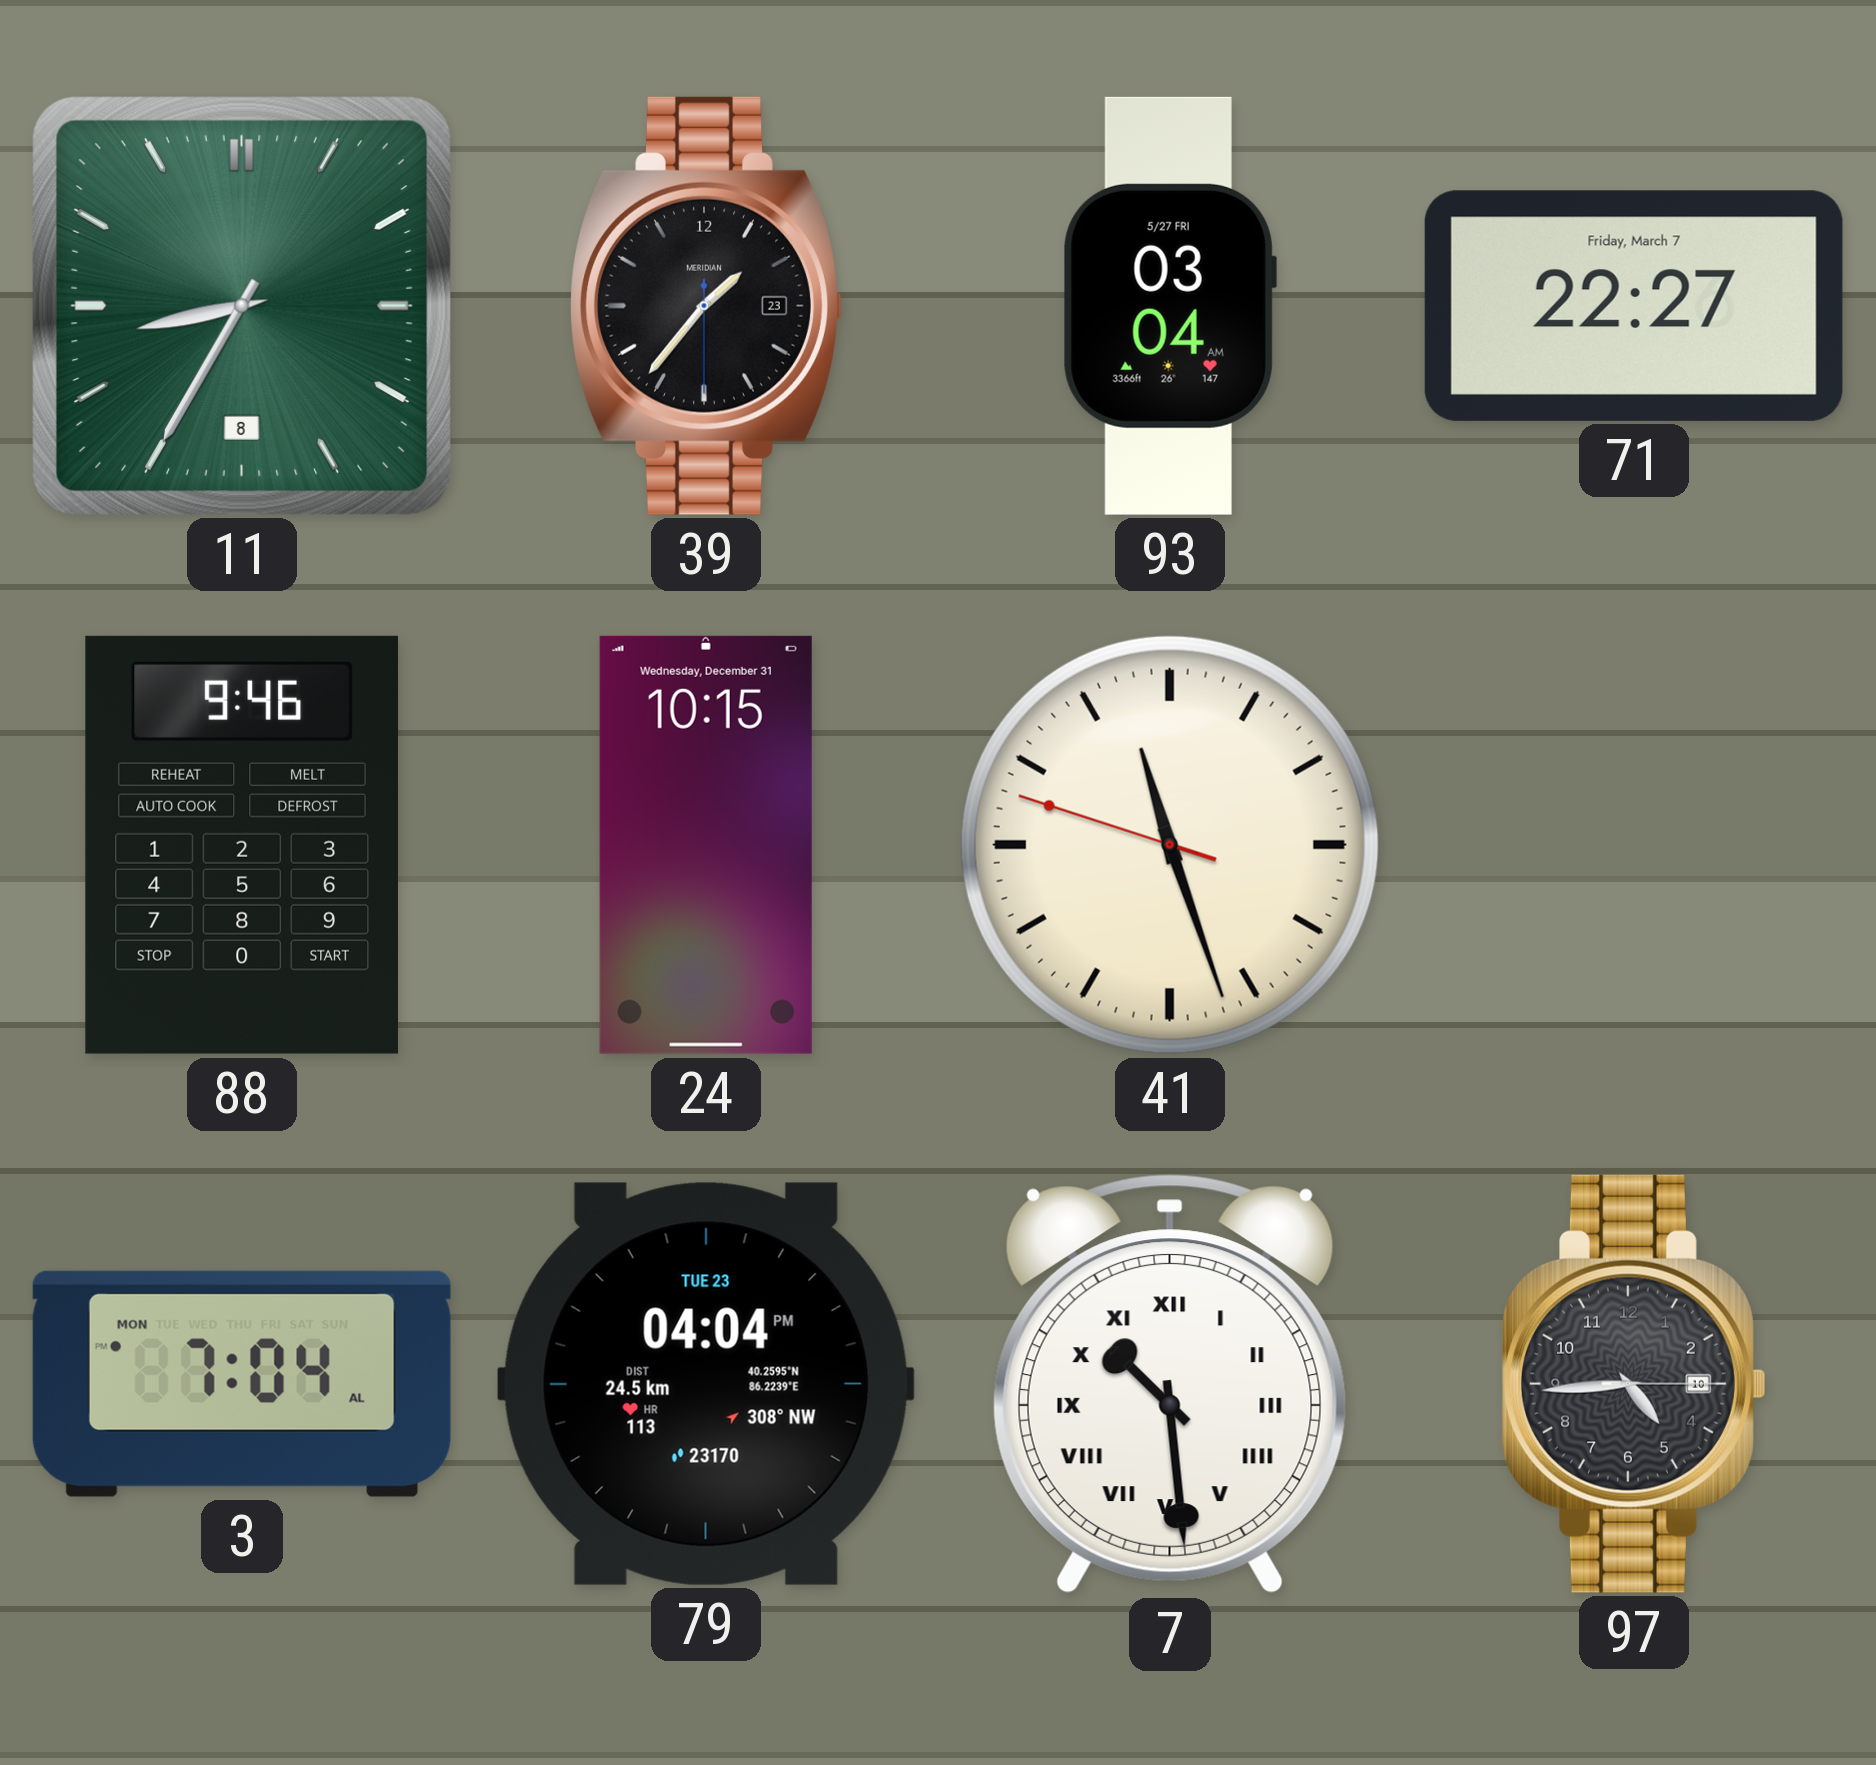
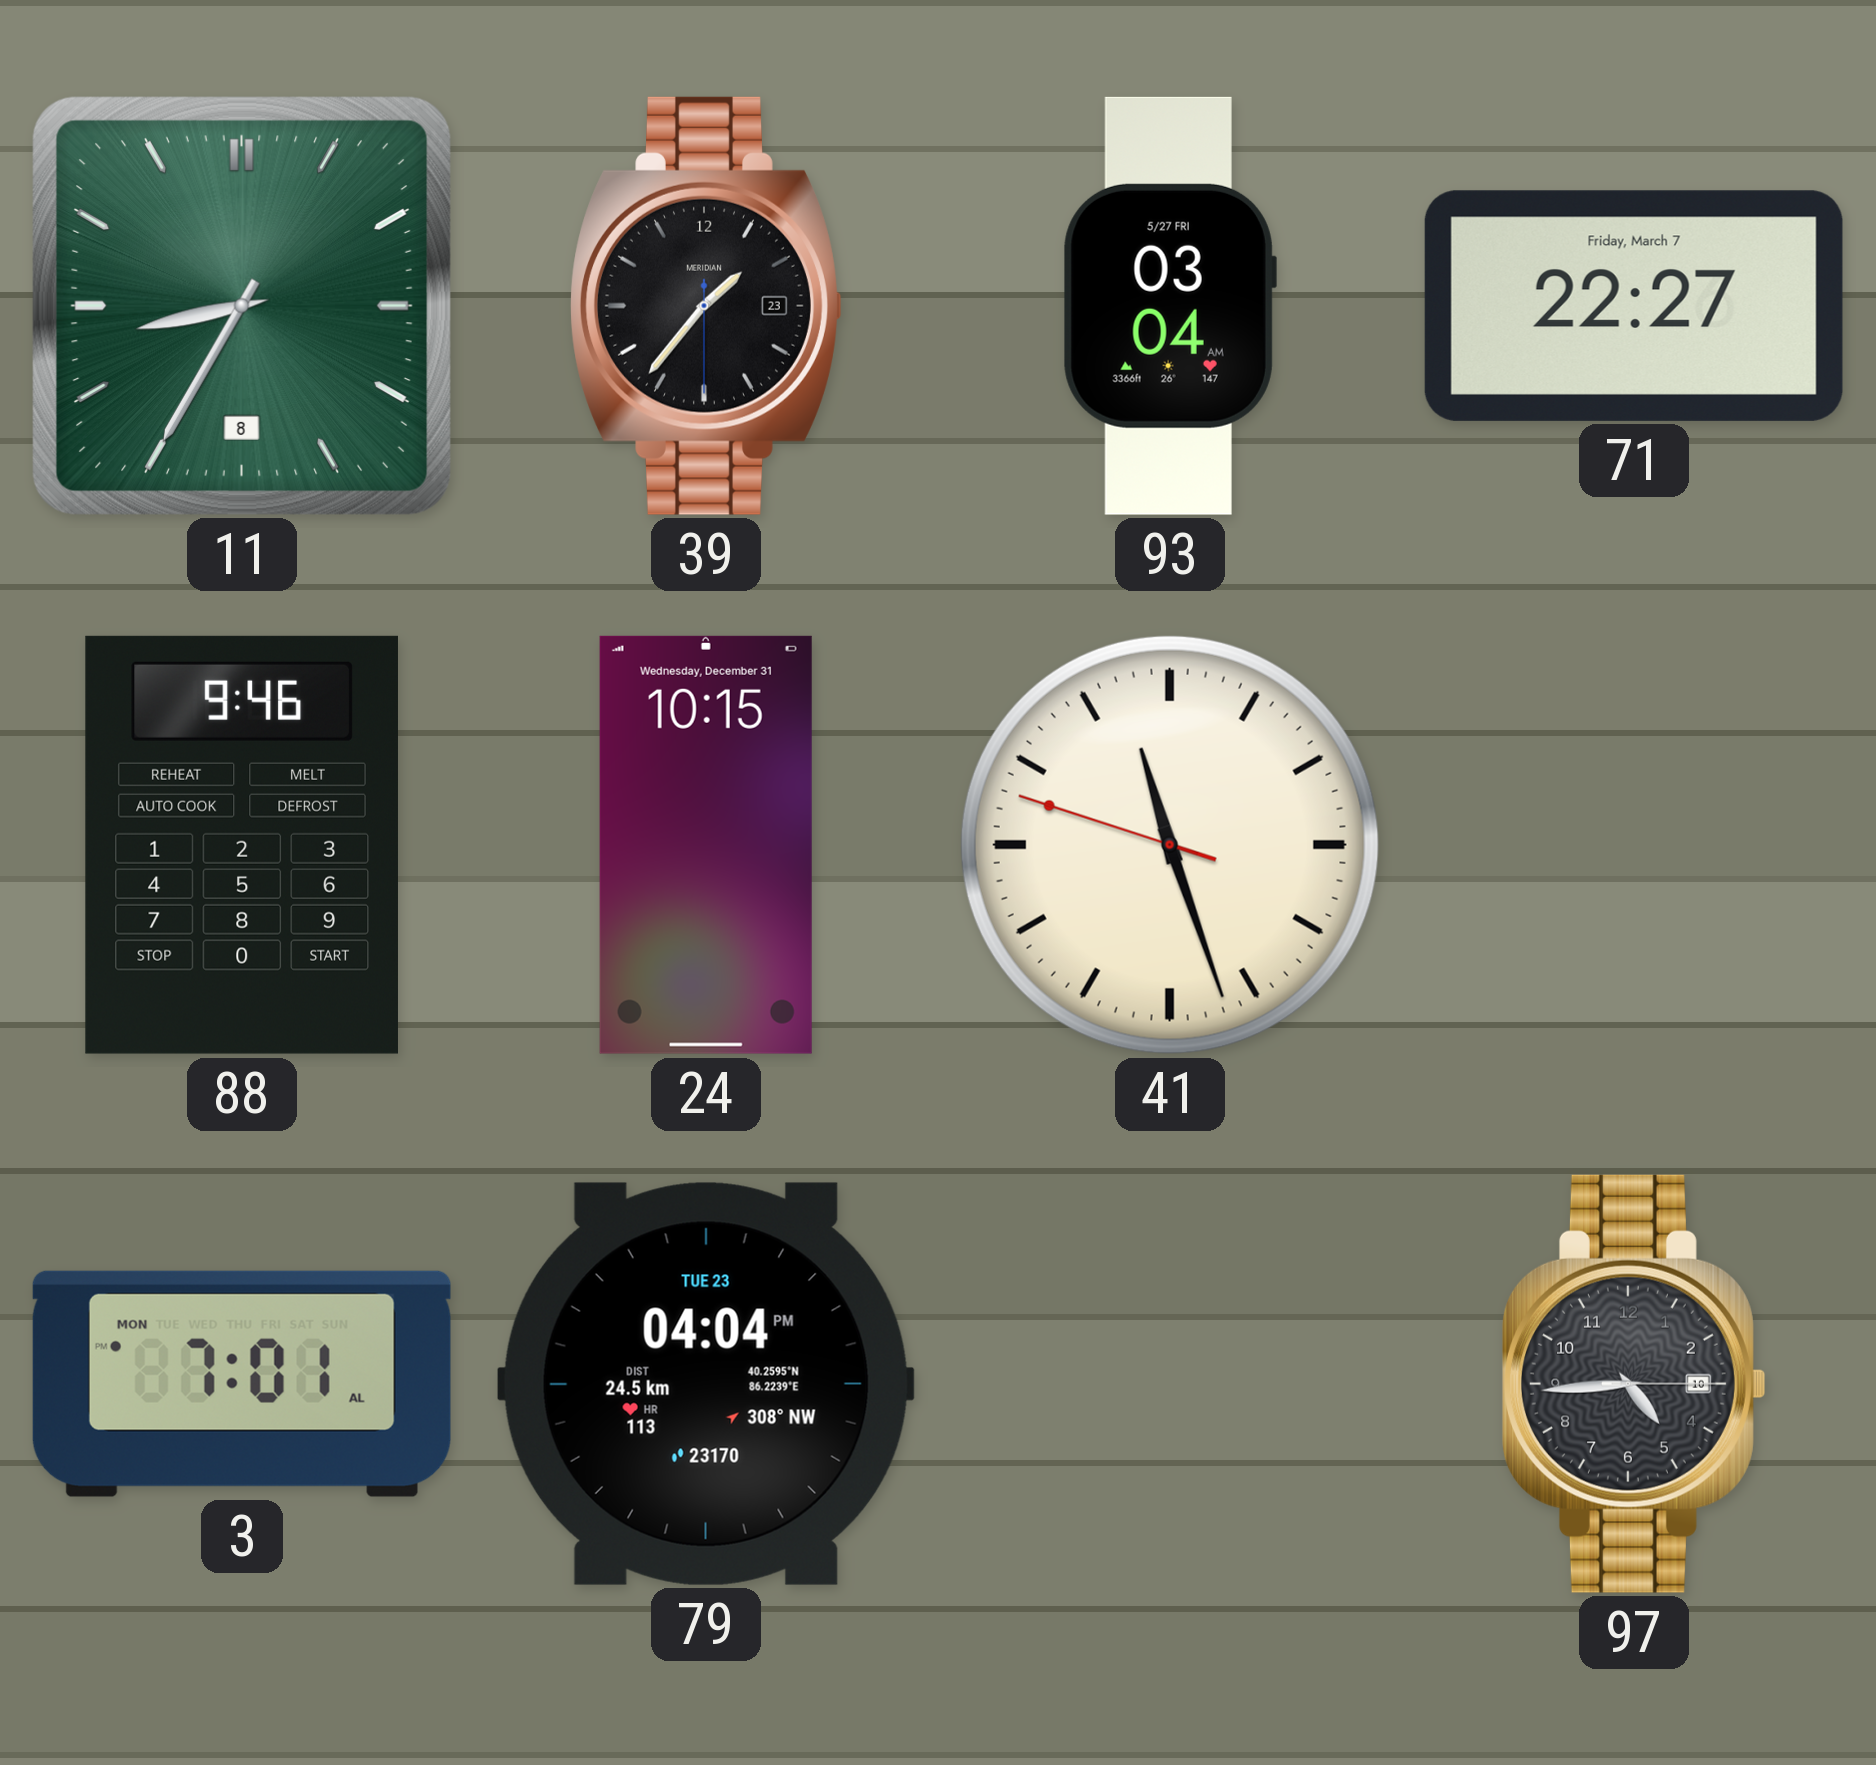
3: 7:04 -> 7:01
7: 10:29 -> none
